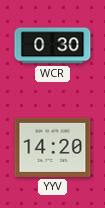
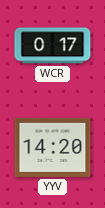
WCR: 0:30 -> 0:17
